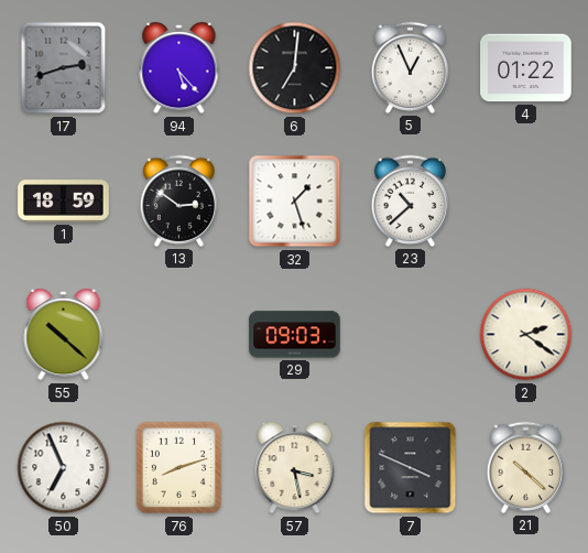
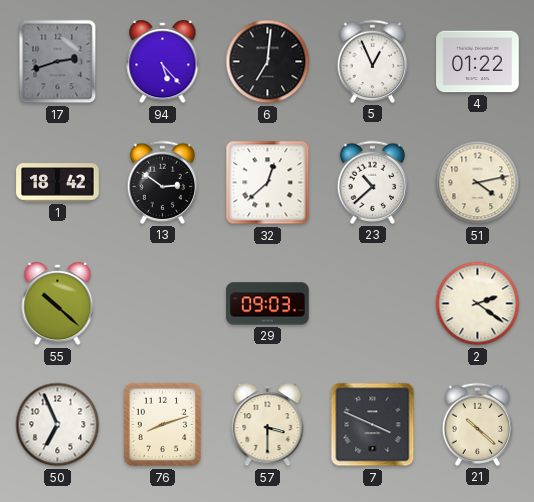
1: 18:59 -> 18:42
32: 1:27 -> 12:38
51: none -> 4:13
57: 3:28 -> 3:30
